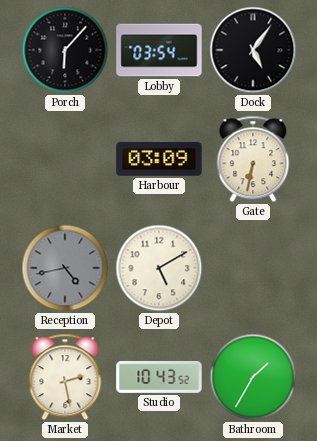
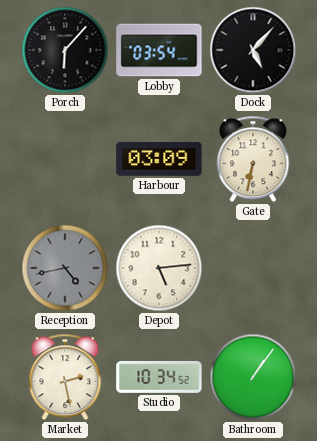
Dock: 5:06 -> 5:07
Depot: 5:10 -> 5:14
Studio: 10:43 -> 10:34
Bathroom: 1:35 -> 1:06
